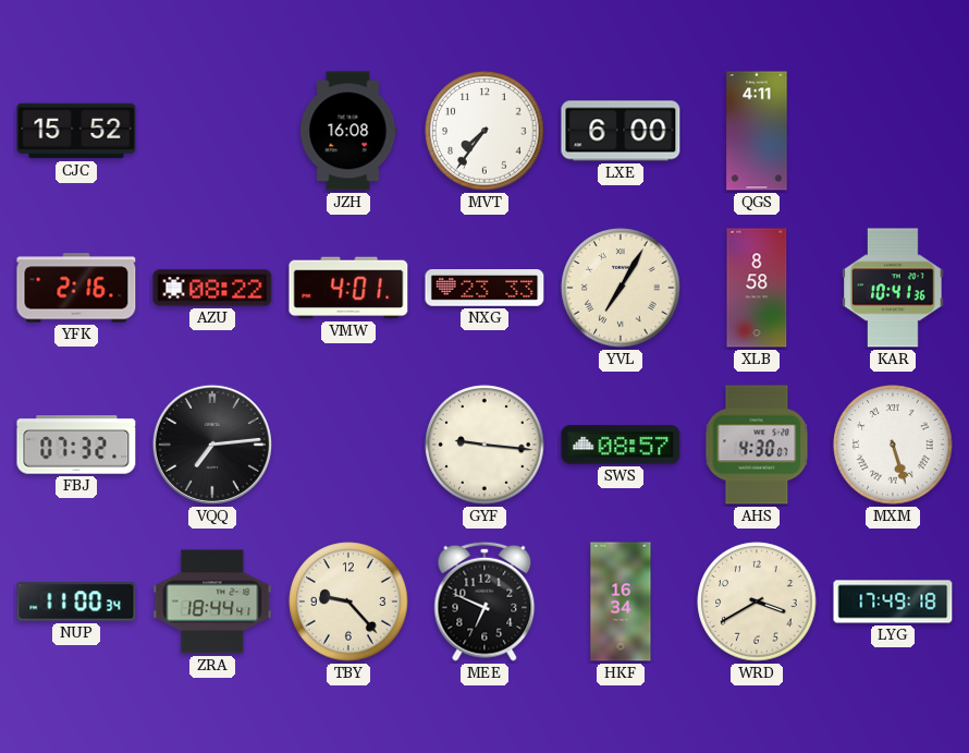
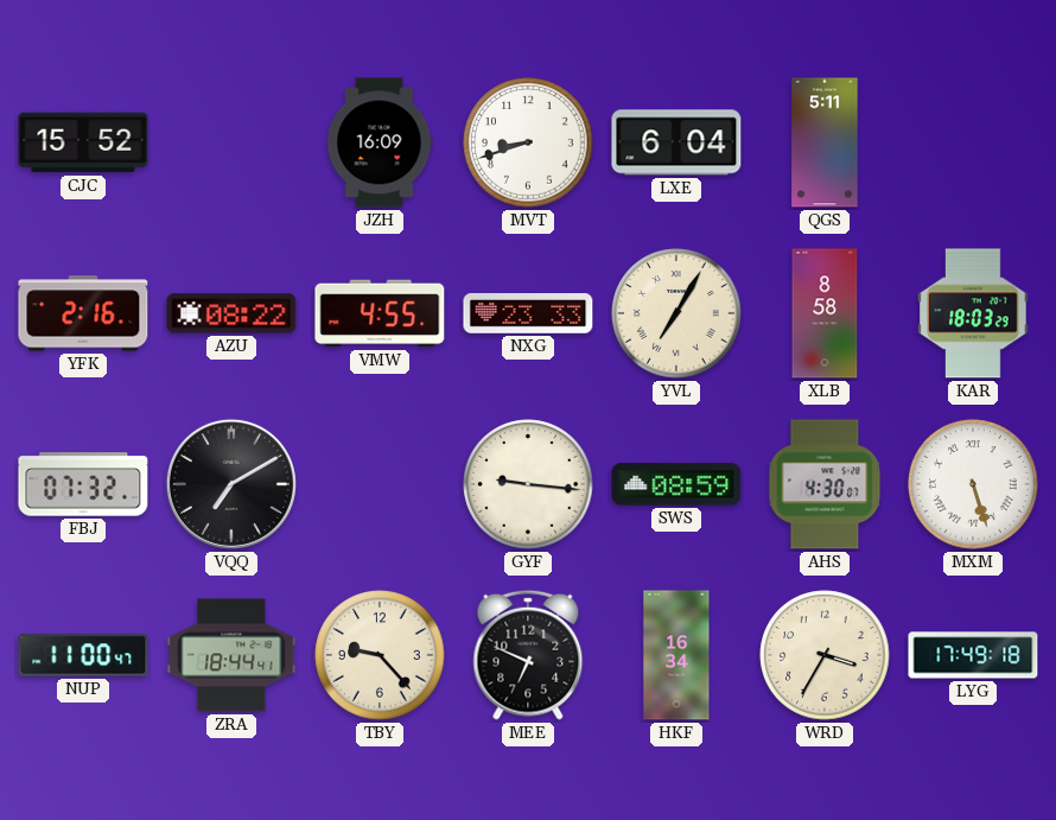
JZH: 16:08 -> 16:09
MVT: 7:36 -> 8:42
LXE: 6:00 -> 6:04
QGS: 4:11 -> 5:11
VMW: 4:01 -> 4:55
KAR: 10:41 -> 18:03
VQQ: 7:14 -> 7:10
SWS: 08:57 -> 08:59
NUP: 11:00:34 -> 11:00:47
WRD: 3:40 -> 3:35
